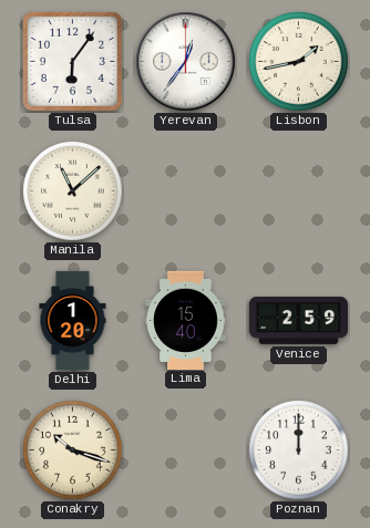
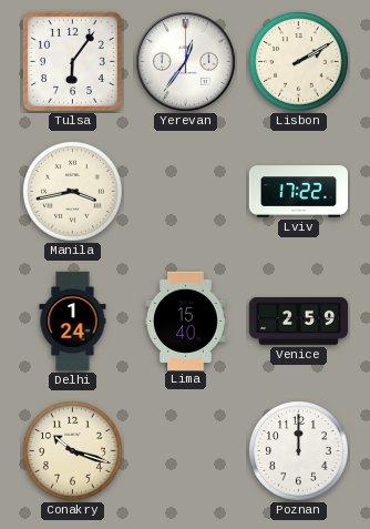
Lisbon: 1:43 -> 2:10
Manila: 11:08 -> 3:43
Lviv: none -> 17:22
Delhi: 1:20 -> 1:24
